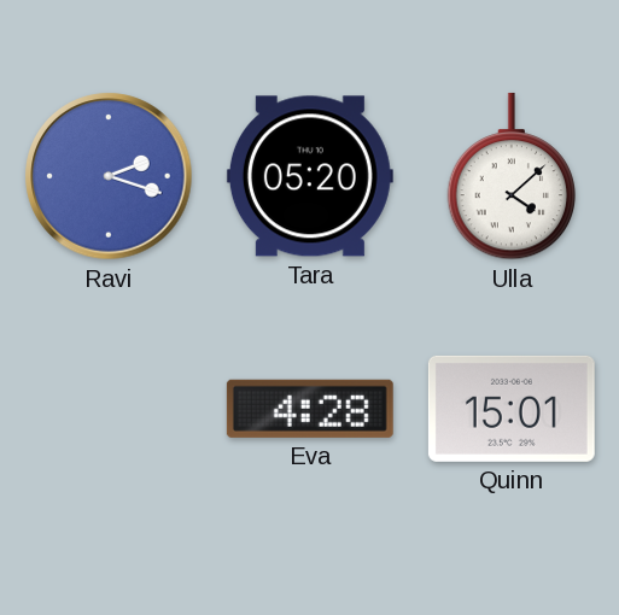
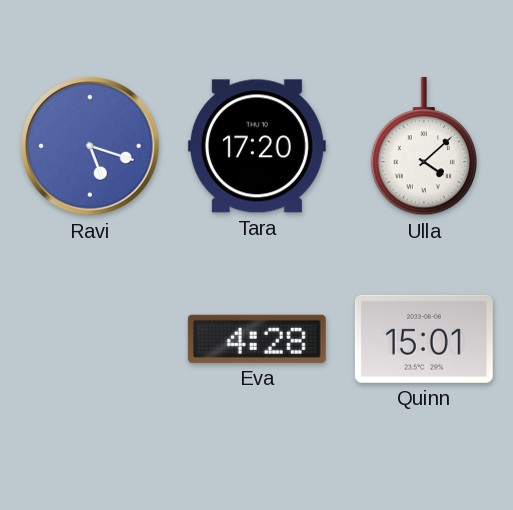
Ravi: 2:18 -> 5:18
Tara: 05:20 -> 17:20
